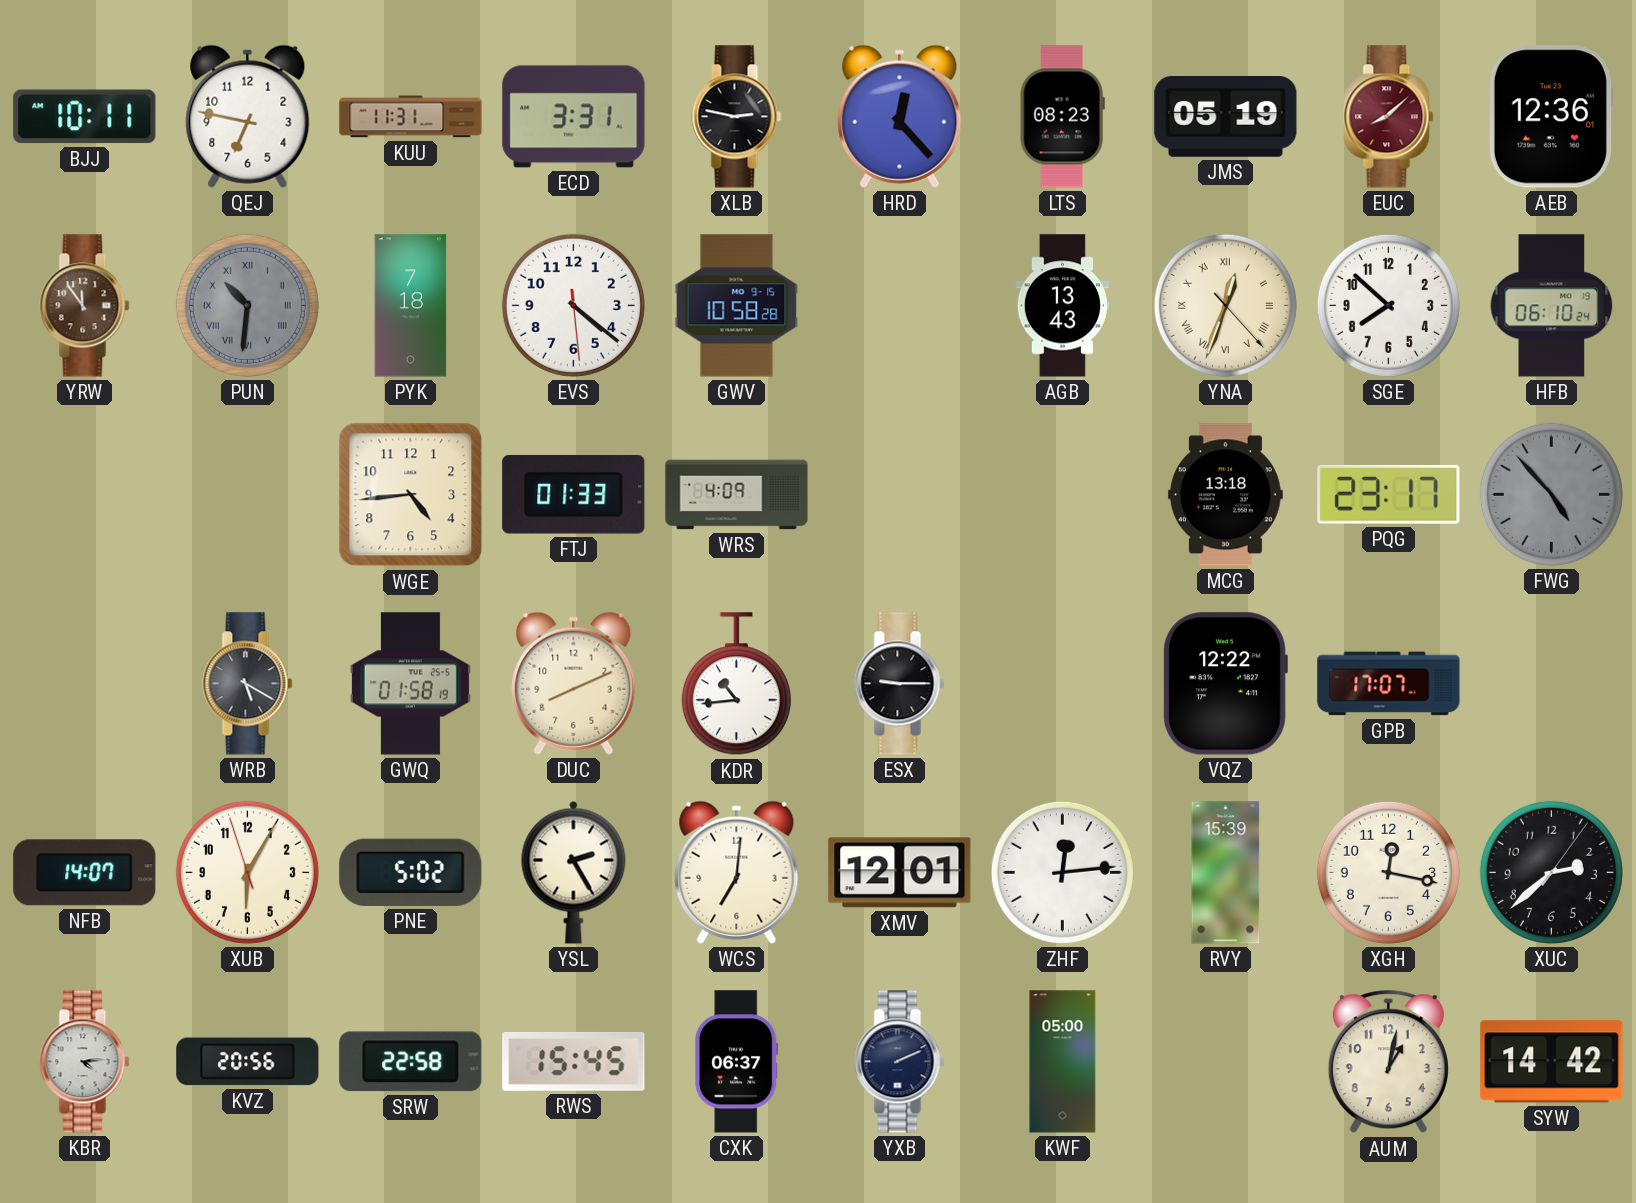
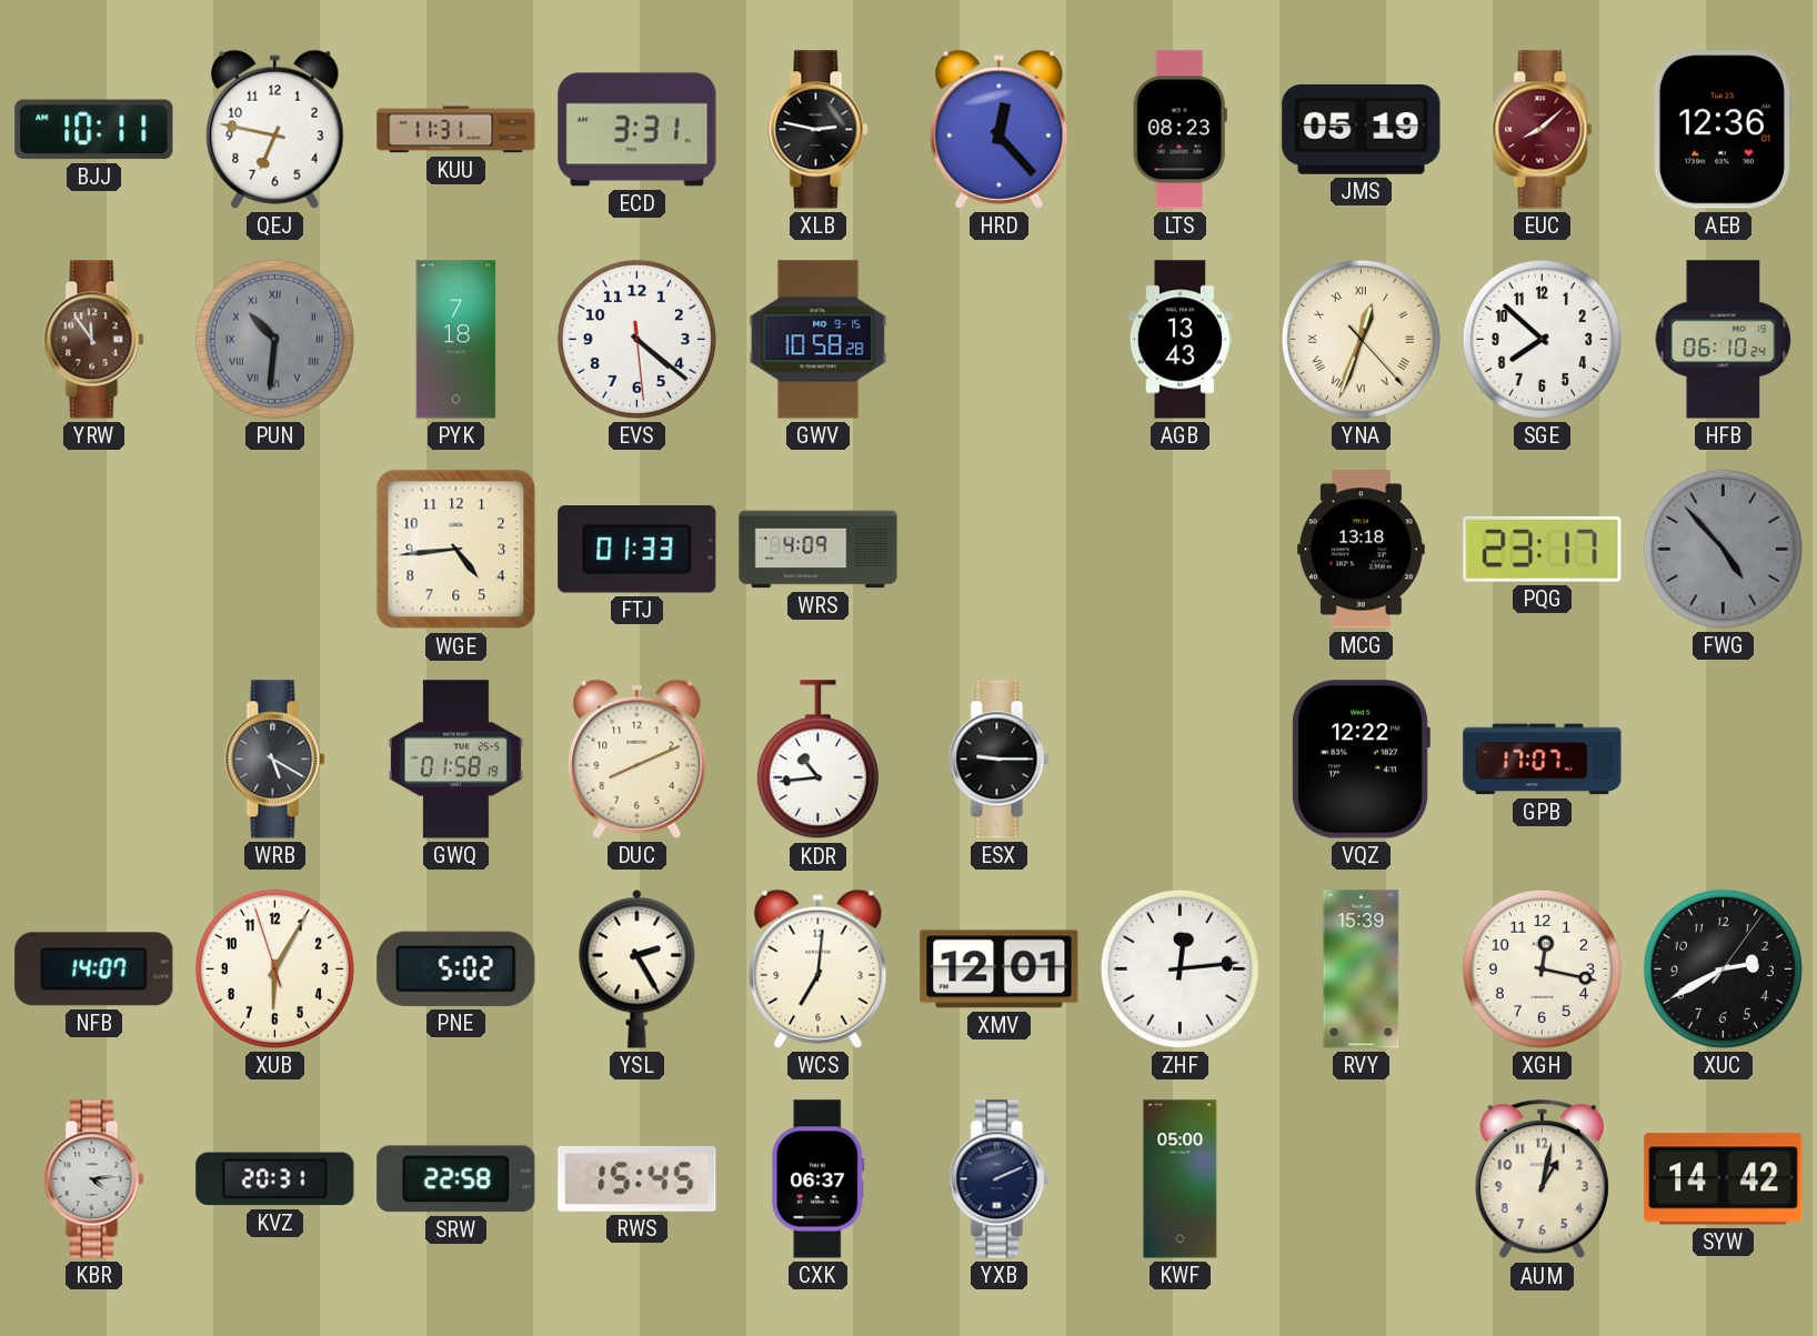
XUC: 2:38 -> 2:40
KVZ: 20:56 -> 20:31
